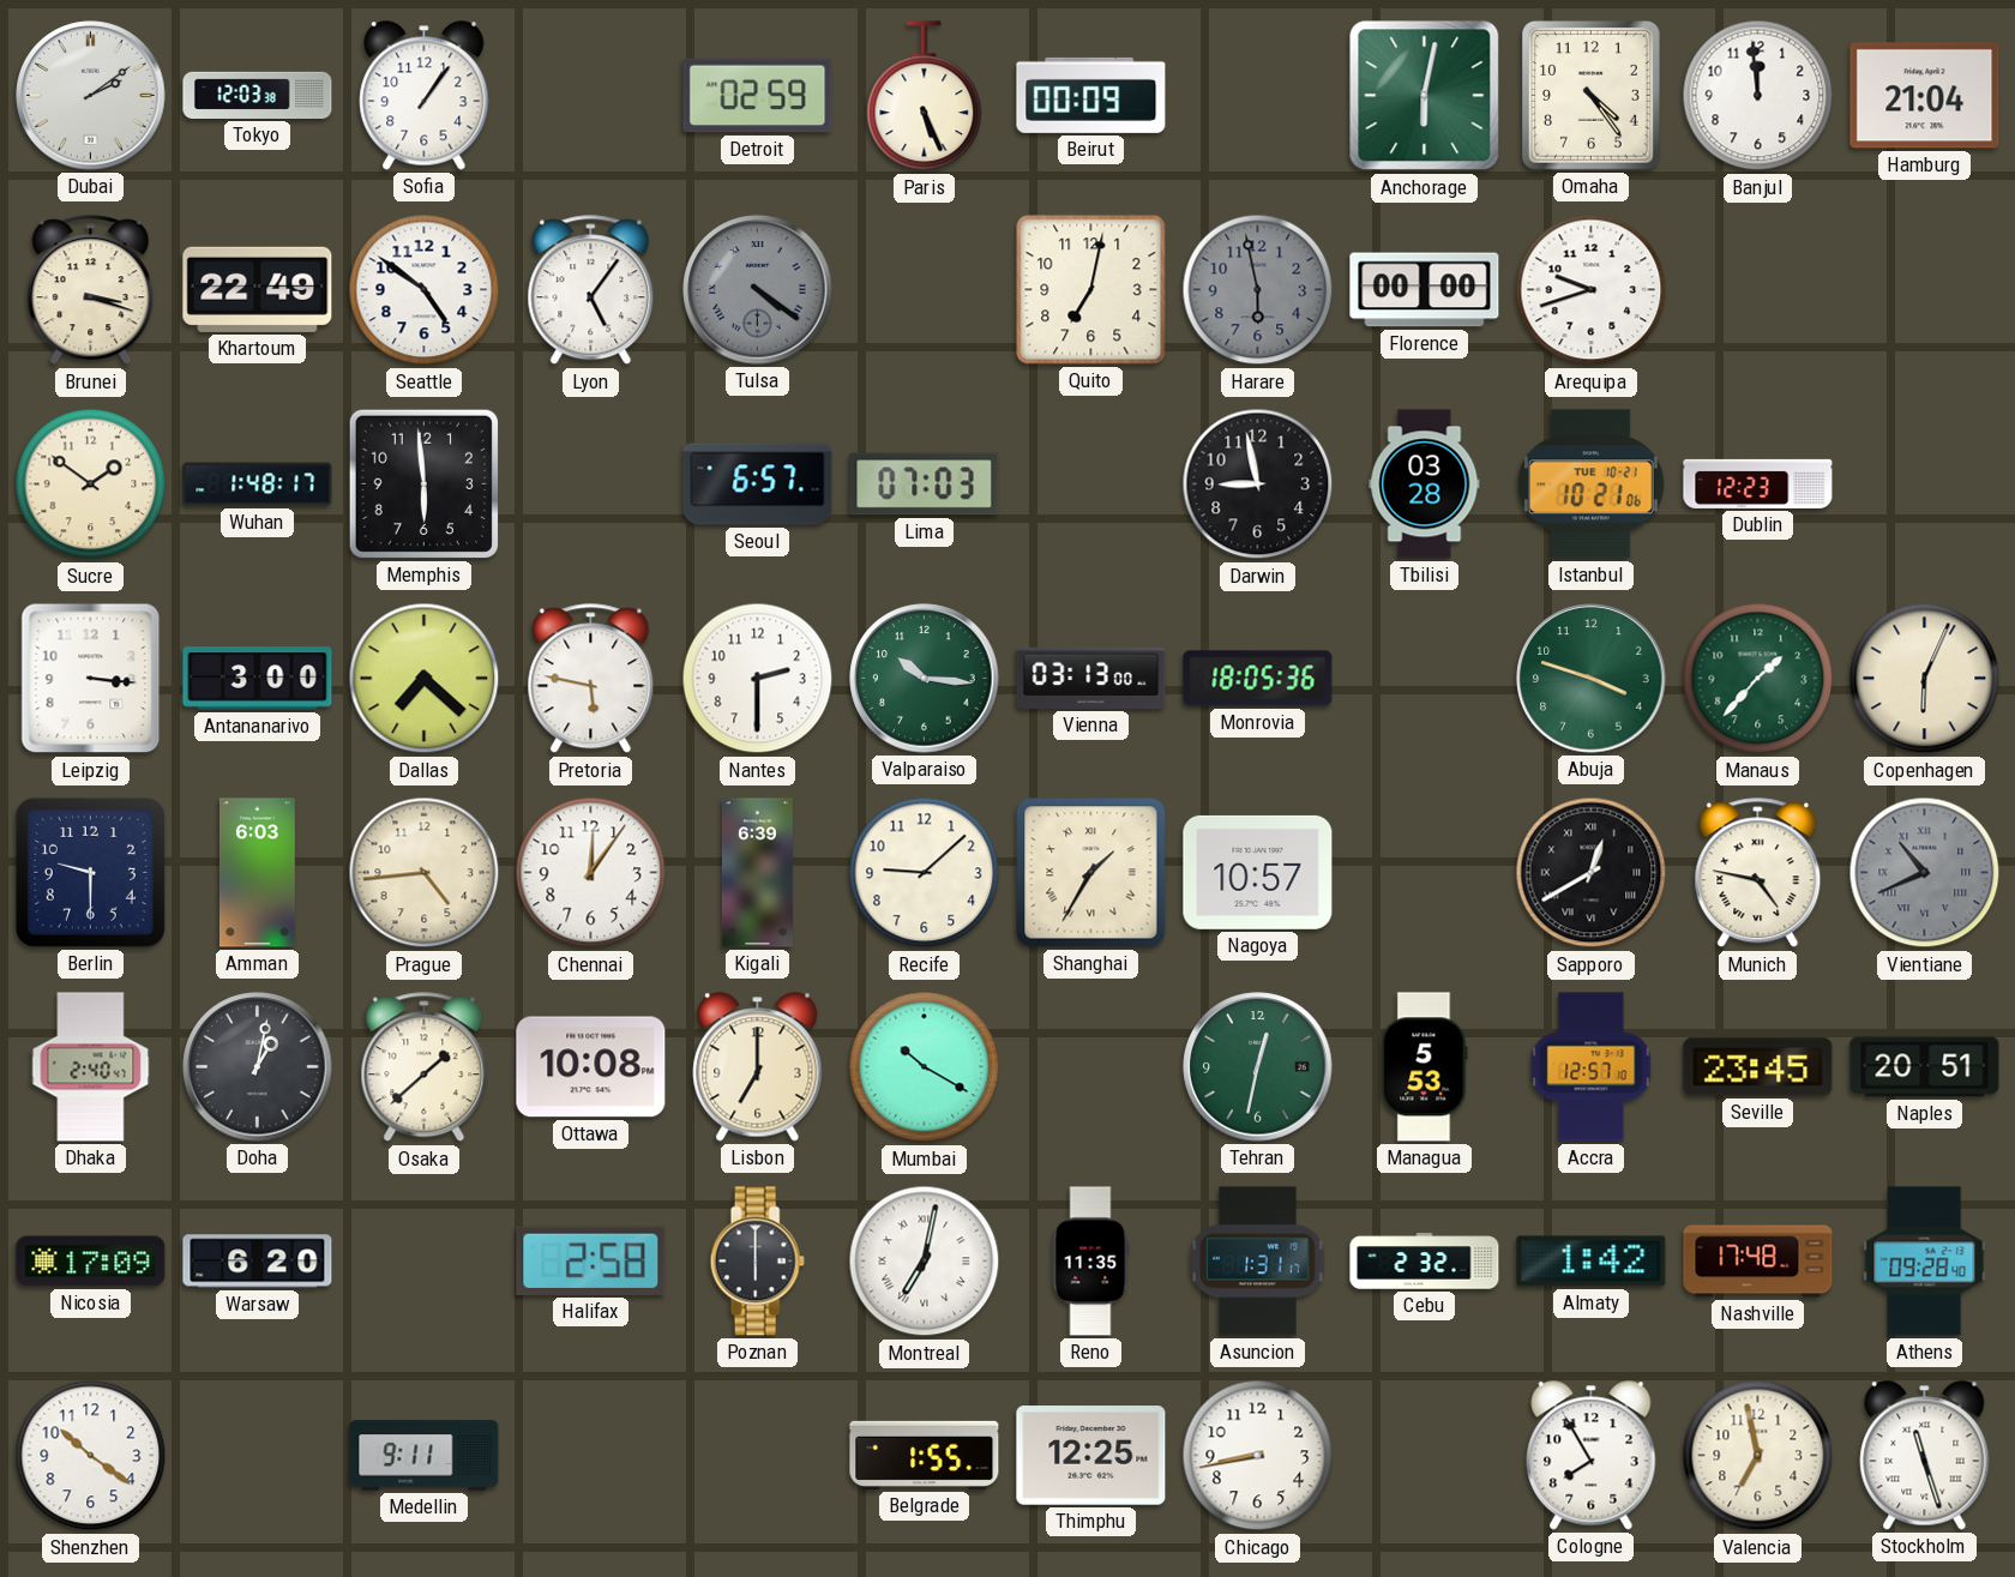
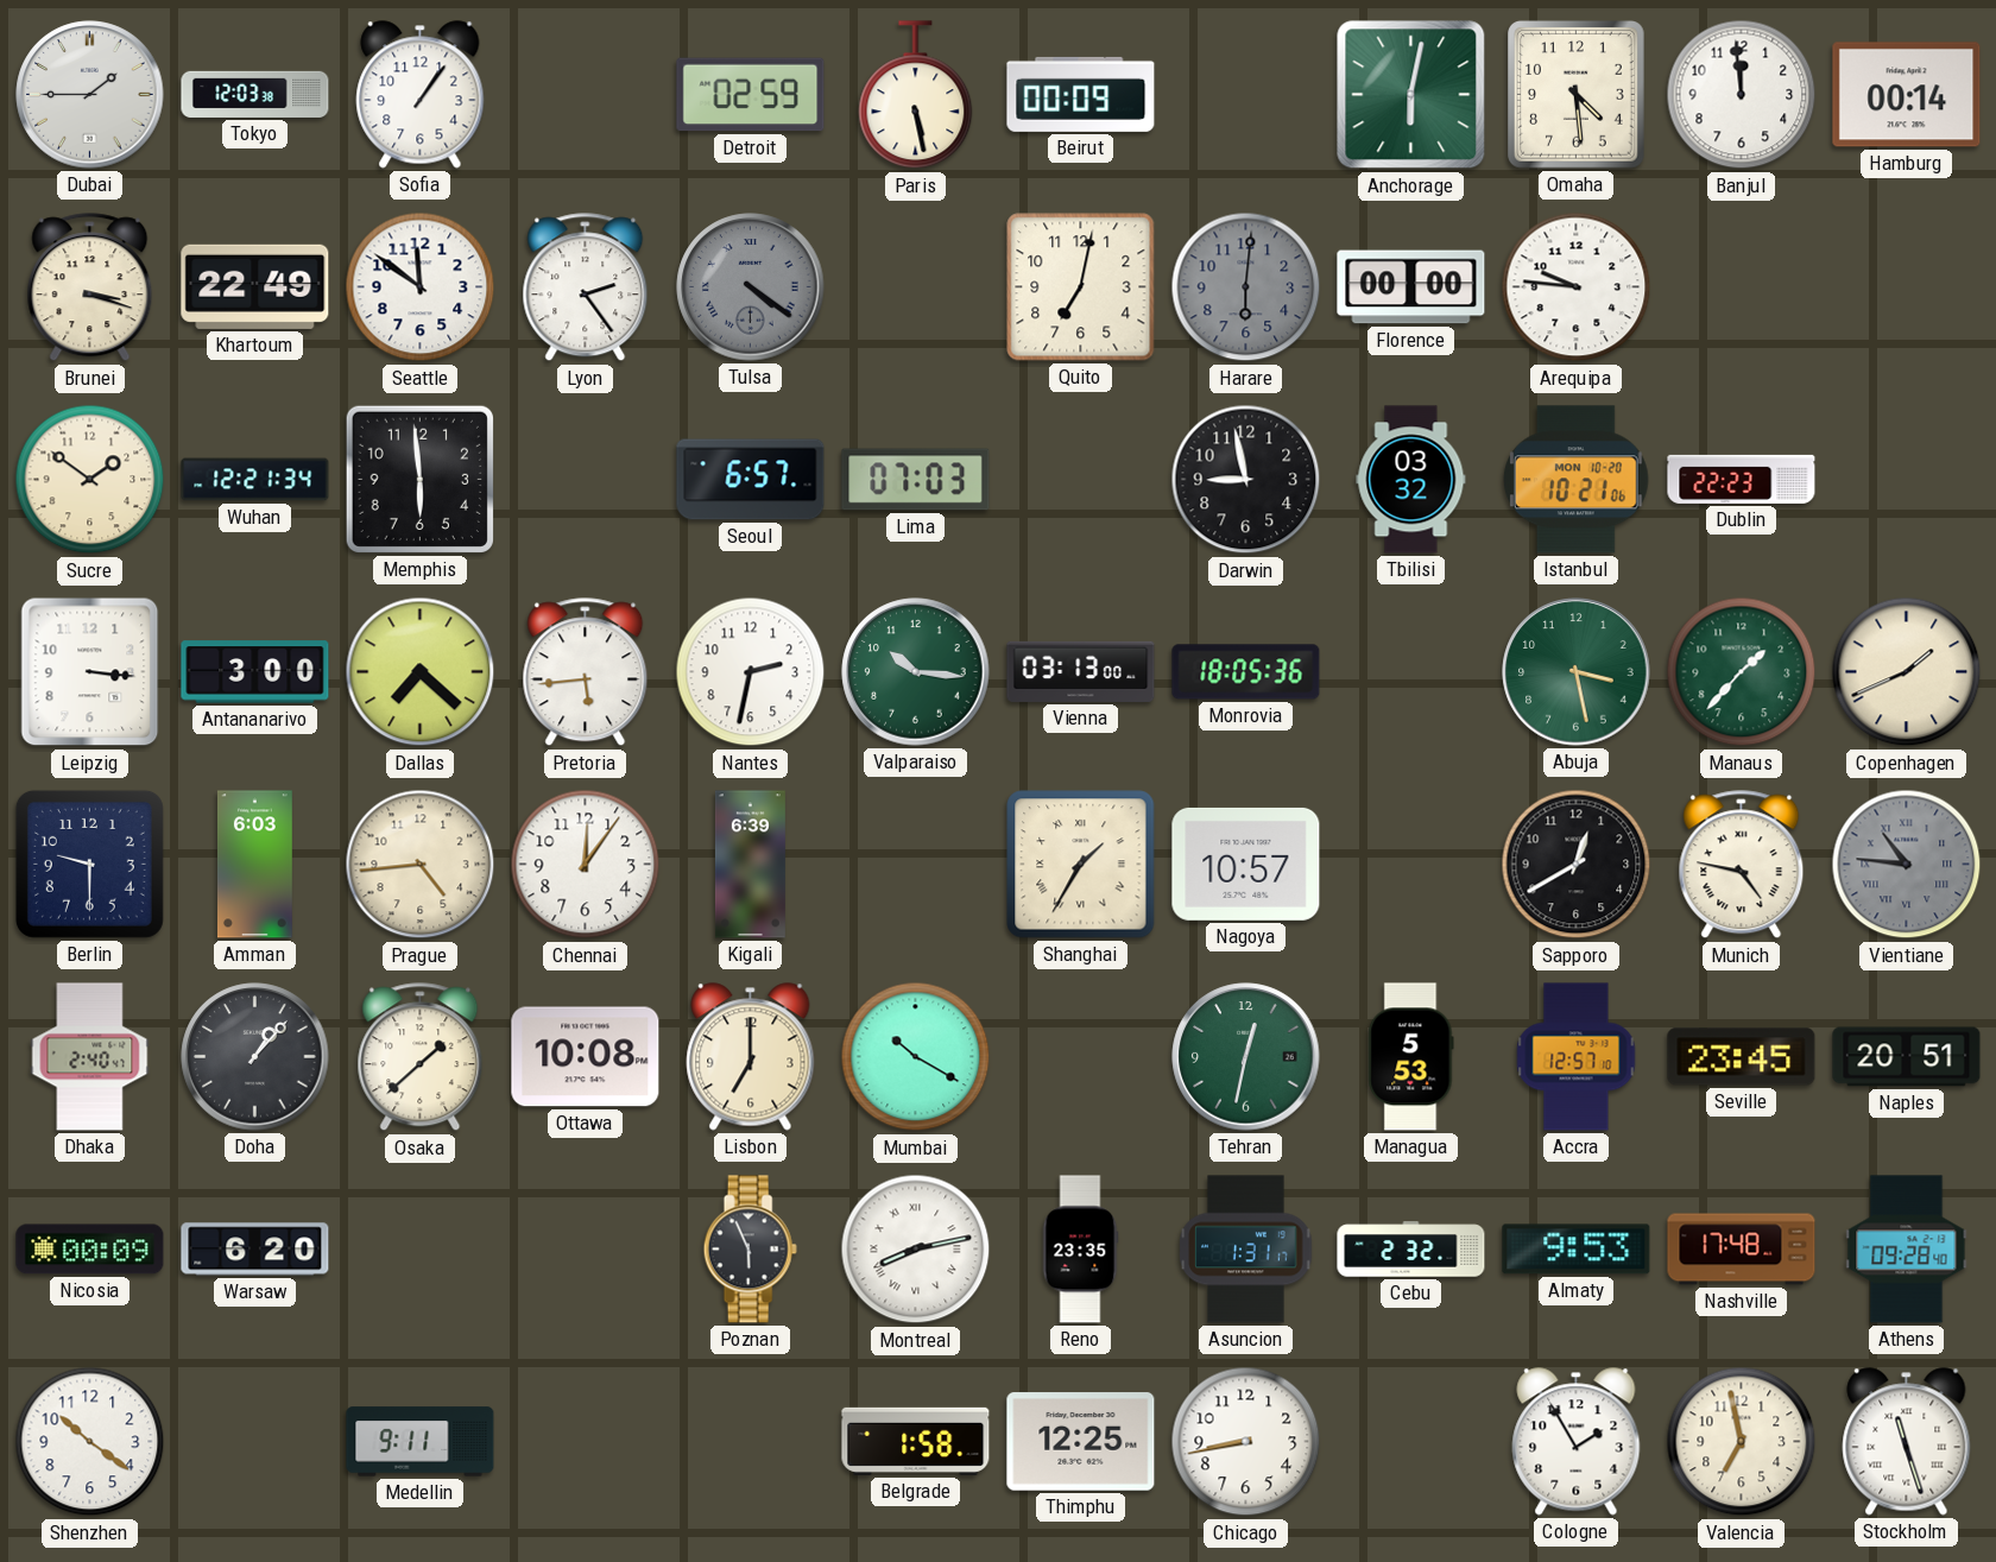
Dubai: 2:09 -> 1:45
Paris: 5:26 -> 5:28
Omaha: 4:24 -> 4:29
Hamburg: 21:04 -> 00:14
Seattle: 4:51 -> 11:51
Lyon: 5:06 -> 2:24
Harare: 5:58 -> 6:01
Arequipa: 9:42 -> 9:46
Wuhan: 1:48 -> 12:21
Tbilisi: 03:28 -> 03:32
Istanbul date: TUE 10-21 -> MON 10-20
Dublin: 12:23 -> 22:23
Pretoria: 5:47 -> 5:44
Nantes: 2:30 -> 2:32
Abuja: 3:48 -> 3:28
Copenhagen: 6:04 -> 1:41
Recife: 9:08 -> none
Sapporo numerals: Roman -> Arabic
Vientiane: 10:41 -> 10:46
Doha: 1:02 -> 1:07
Nicosia: 17:09 -> 00:09
Halifax: 2:58 -> none
Poznan: 6:00 -> 5:56
Montreal: 7:02 -> 8:13
Reno: 11:35 -> 23:35
Almaty: 1:42 -> 9:53
Belgrade: 1:55 -> 1:58
Cologne: 7:55 -> 1:55
